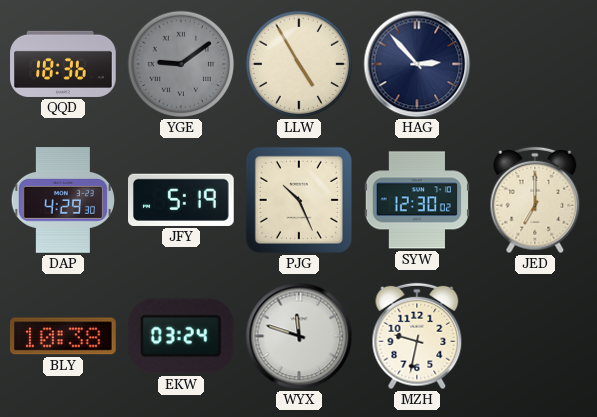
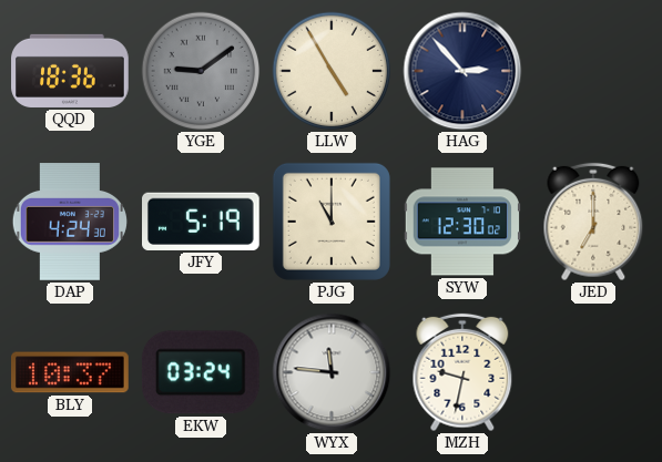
DAP: 4:29 -> 4:24
PJG: 10:26 -> 11:00
BLY: 10:38 -> 10:37
WYX: 11:48 -> 11:46
